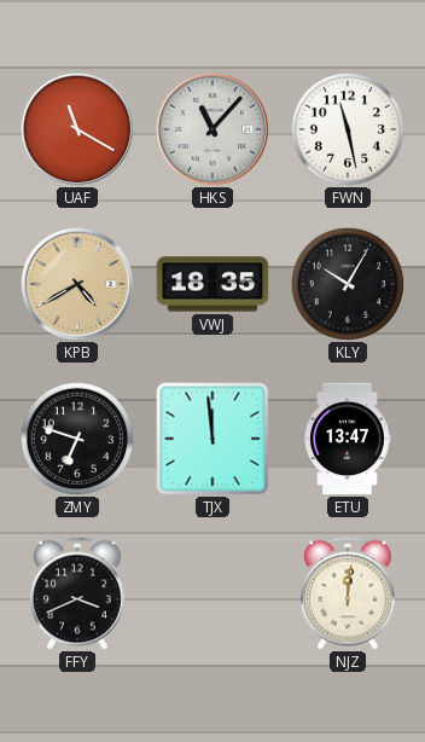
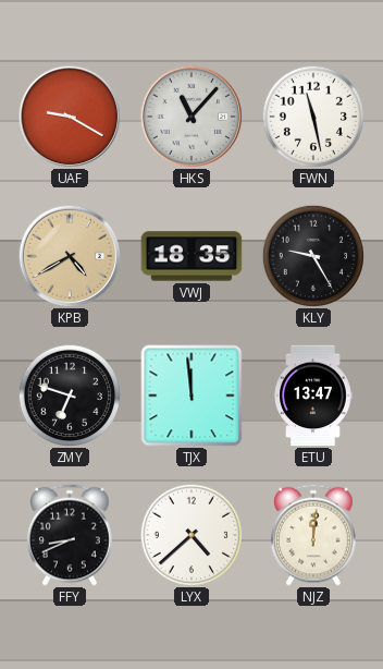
UAF: 11:20 -> 9:20
KLY: 10:05 -> 9:25
FFY: 3:41 -> 8:41
LYX: none -> 4:38
